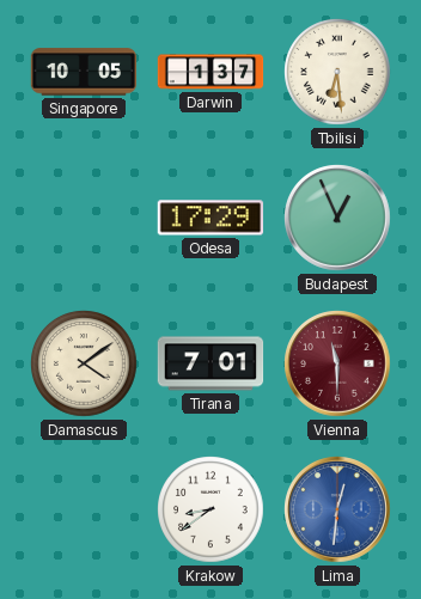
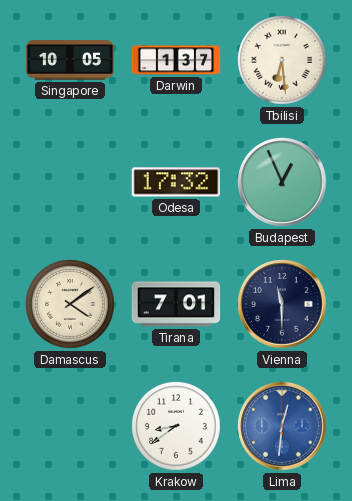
Odesa: 17:29 -> 17:32
Vienna dial: burgundy -> navy
